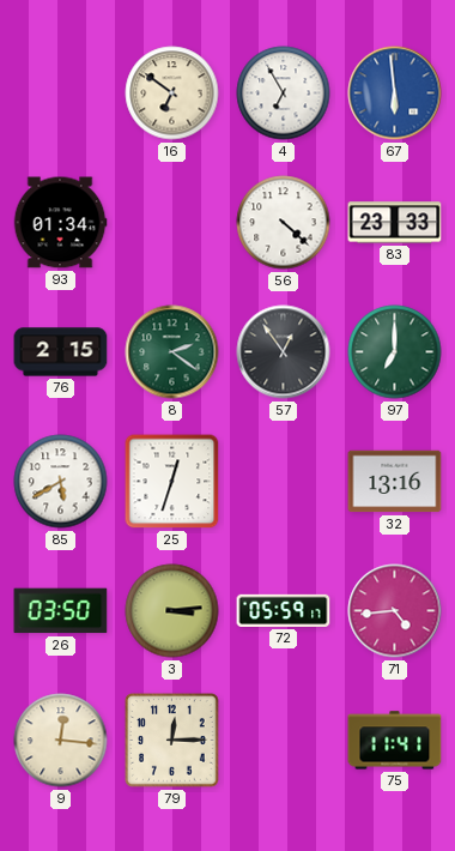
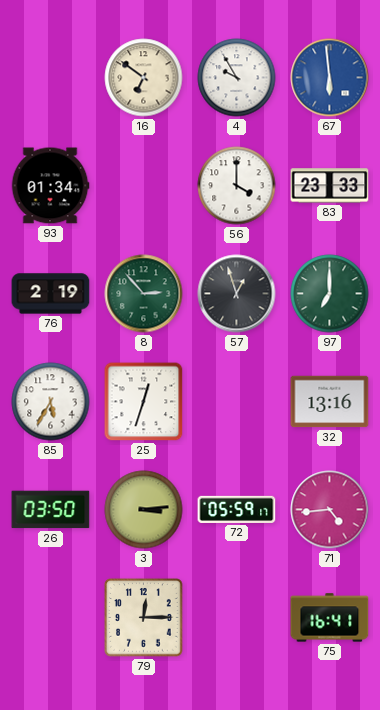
4: 6:55 -> 9:55
56: 4:22 -> 4:00
76: 2:15 -> 2:19
8: 2:21 -> 2:53
57: 12:54 -> 12:57
85: 5:40 -> 5:35
9: 12:16 -> none
75: 11:41 -> 16:41
